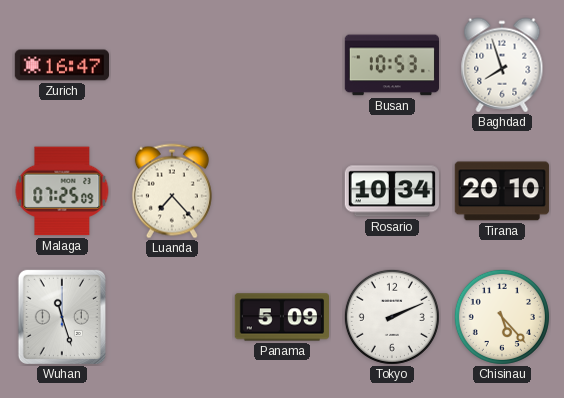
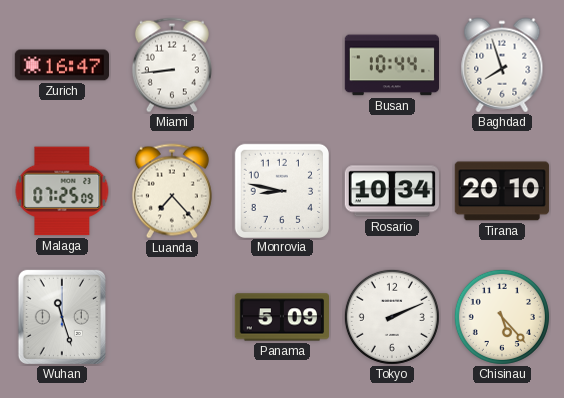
Miami: none -> 8:44
Busan: 10:53 -> 10:44
Monrovia: none -> 8:47
